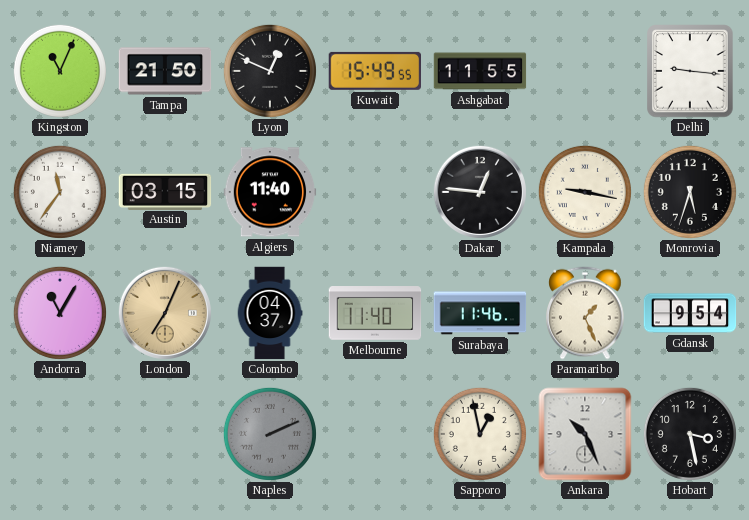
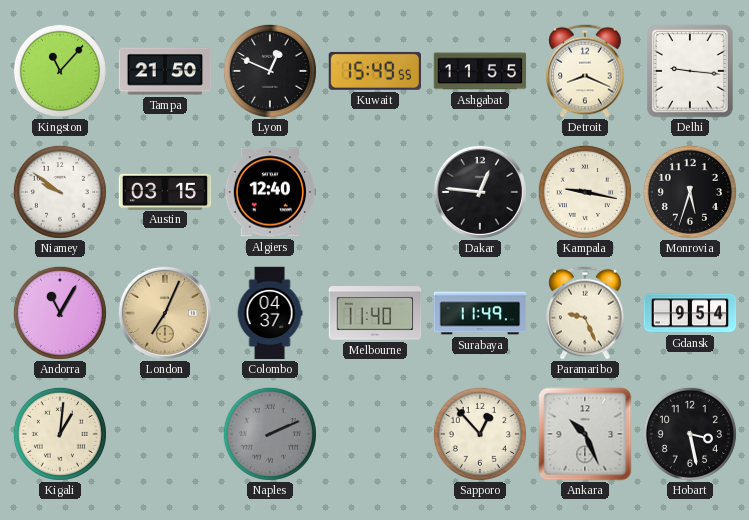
Kingston: 11:04 -> 11:07
Detroit: none -> 8:19
Niamey: 11:36 -> 9:51
Algiers: 11:40 -> 12:40
Surabaya: 11:46 -> 11:49
Paramaribo: 1:26 -> 9:26
Kigali: none -> 1:01
Sapporo: 12:58 -> 12:53
